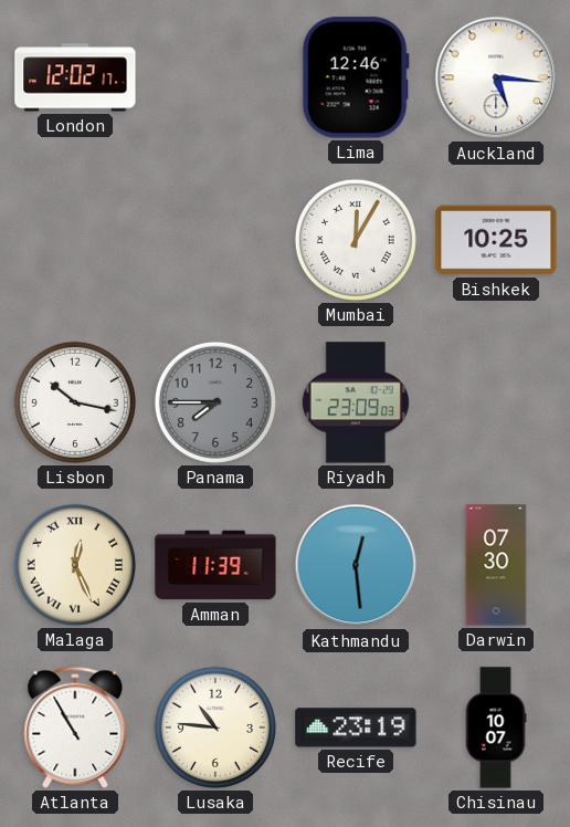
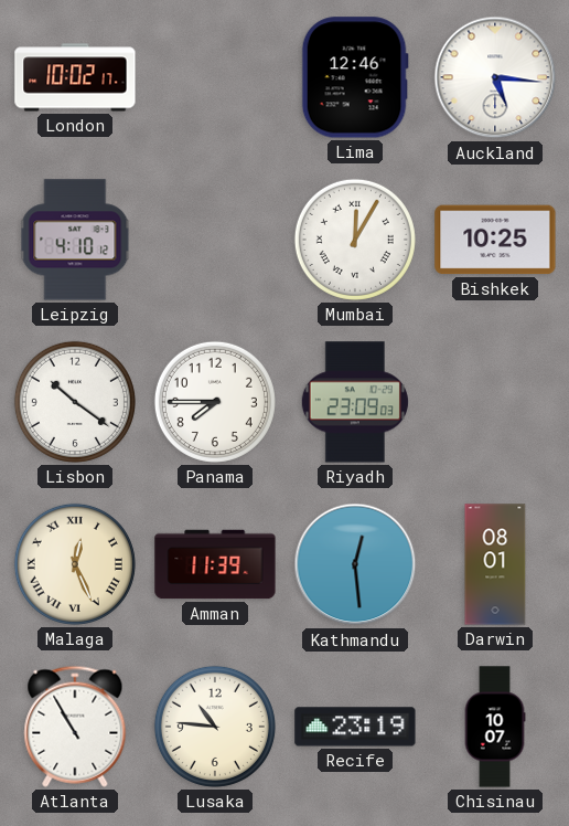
London: 12:02 -> 10:02
Leipzig: none -> 4:10
Lisbon: 10:17 -> 10:21
Panama dial: grey -> white
Darwin: 07:30 -> 08:01
